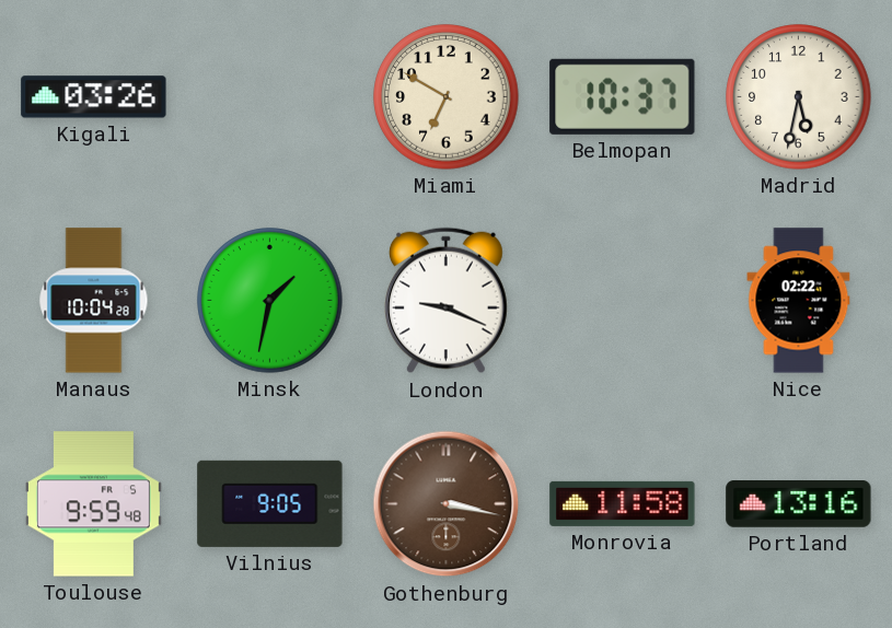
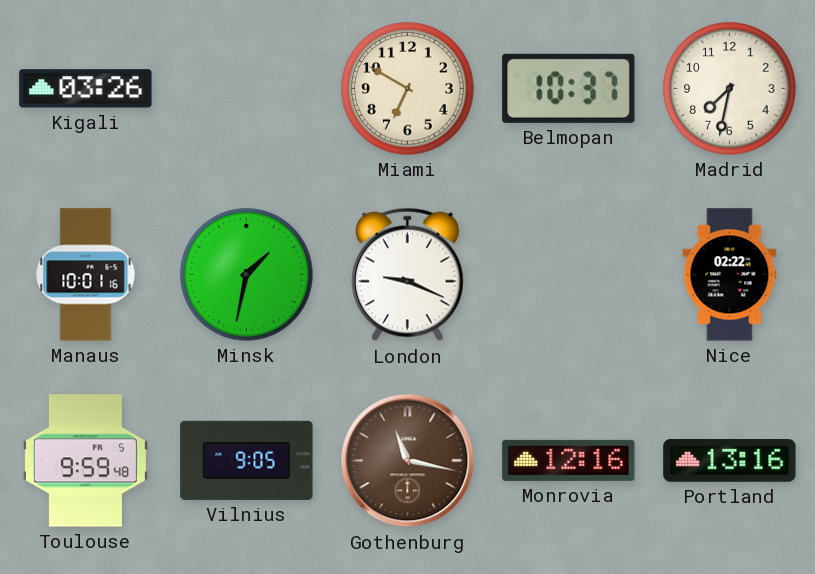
Madrid: 5:32 -> 7:32
Manaus: 10:04 -> 10:01
Gothenburg: 3:17 -> 11:17
Monrovia: 11:58 -> 12:16
